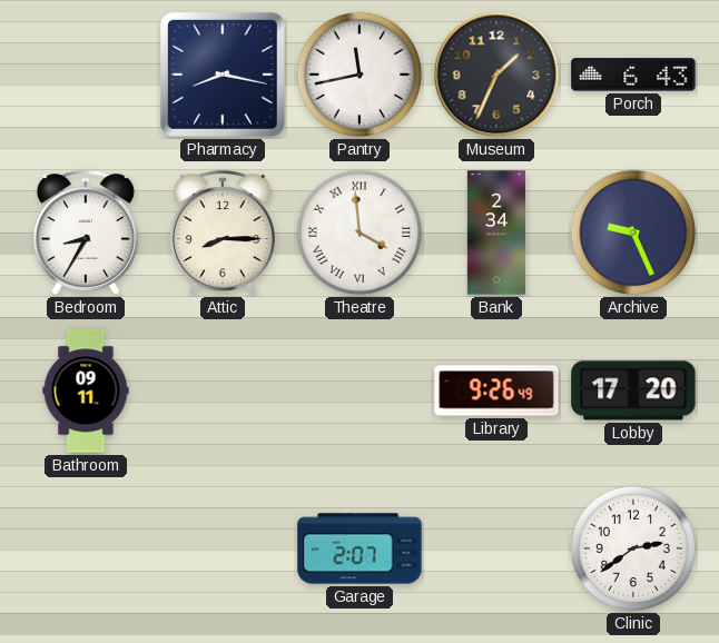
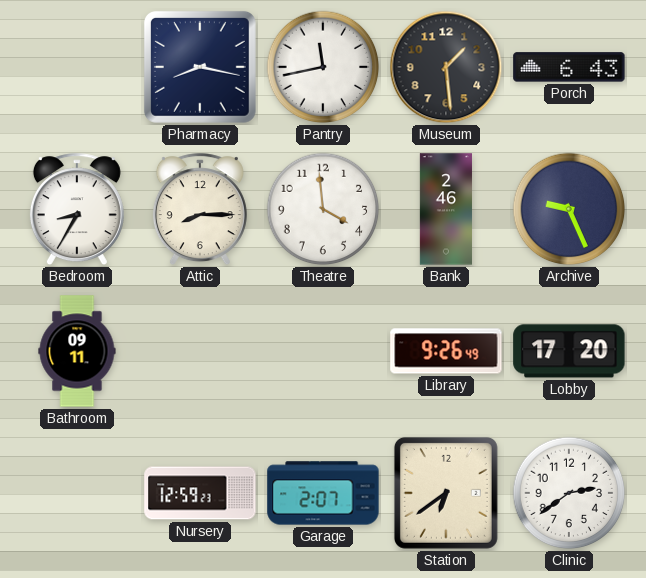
Museum: 1:34 -> 1:29
Theatre numerals: Roman -> Arabic
Bank: 2:34 -> 2:46
Nursery: none -> 12:59
Station: none -> 6:39
